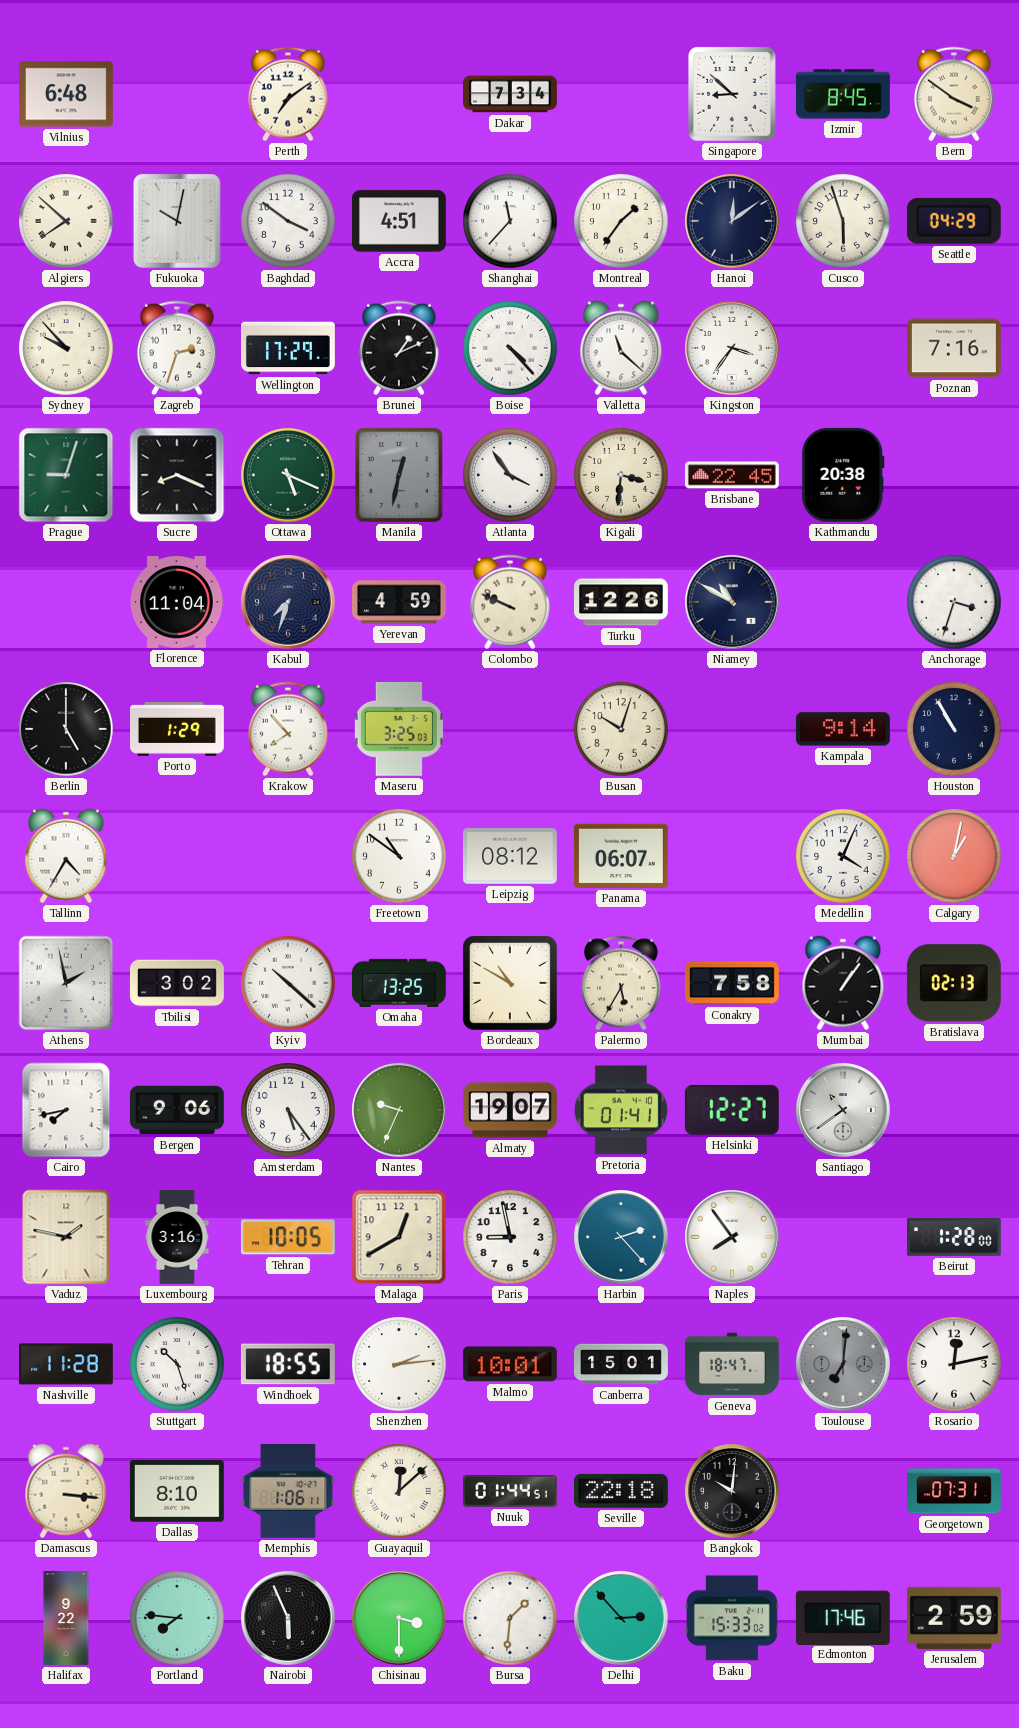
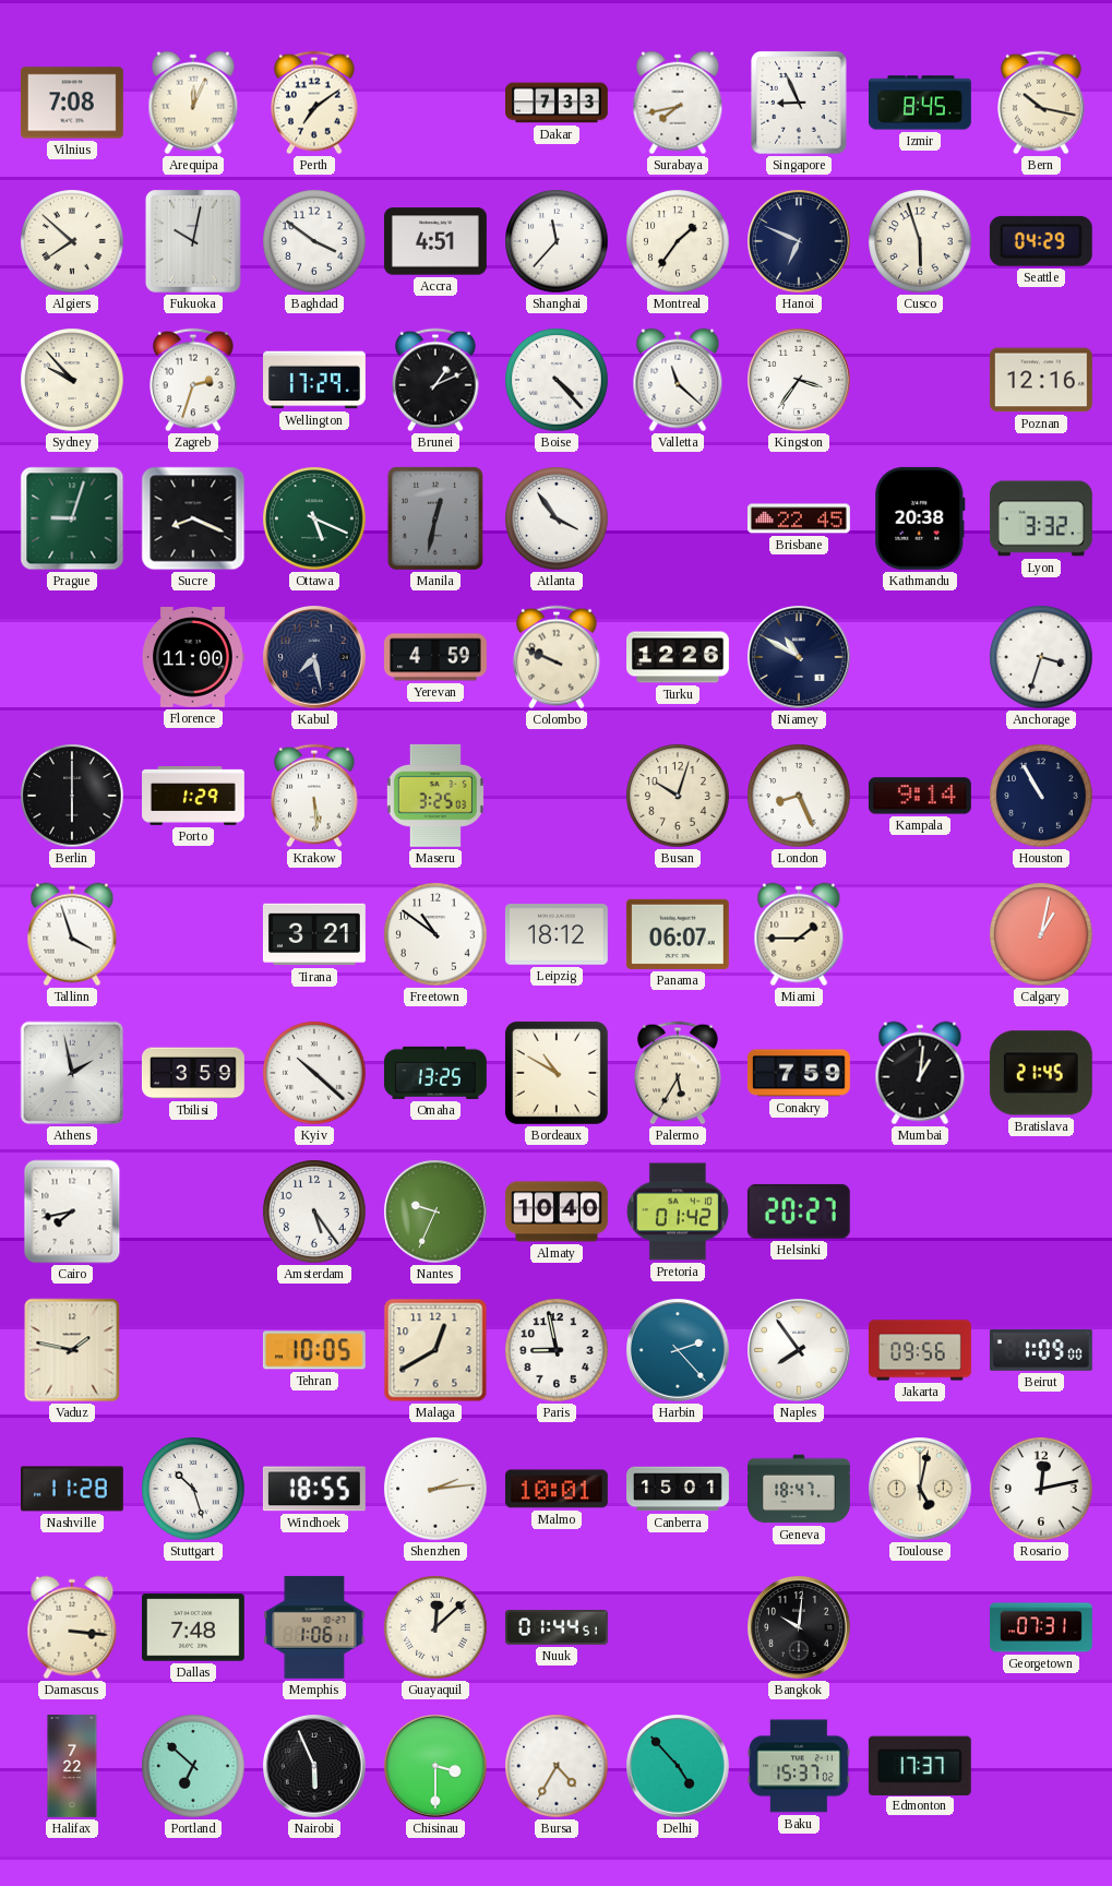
Vilnius: 6:48 -> 7:08
Arequipa: none -> 12:04
Dakar: 7:34 -> 7:33
Surabaya: none -> 7:43
Singapore: 8:52 -> 8:56
Bern: 3:51 -> 10:17
Hanoi: 12:09 -> 6:49
Poznan: 7:16 -> 12:16
Kigali: 3:31 -> none
Lyon: none -> 3:32
Florence: 11:04 -> 11:00
Kabul: 7:33 -> 7:28
Berlin: 5:00 -> 6:00
Krakow: 7:53 -> 5:29
London: none -> 8:26
Tallinn: 4:35 -> 3:57
Tirana: none -> 3:21
Leipzig: 08:12 -> 18:12
Miami: none -> 1:45
Medellin: 4:04 -> none
Tbilisi: 3:02 -> 3:59
Conakry: 7:58 -> 7:59
Mumbai: 1:06 -> 1:01
Bratislava: 02:13 -> 21:45
Bergen: 9:06 -> none
Almaty: 19:07 -> 10:40
Pretoria: 01:41 -> 01:42
Helsinki: 12:27 -> 20:27
Santiago: 10:39 -> none
Luxembourg: 3:16 -> none
Jakarta: none -> 09:56
Beirut: 1:28 -> 1:09
Toulouse: 7:01 -> 5:02
Toulouse dial: grey -> cream
Dallas: 8:10 -> 7:48
Seville: 22:18 -> none
Halifax: 9:22 -> 7:22
Portland: 7:46 -> 6:52
Bursa: 1:31 -> 4:35
Delhi: 2:53 -> 4:53
Baku: 15:33 -> 15:37
Edmonton: 17:46 -> 17:37
Jerusalem: 2:59 -> none
